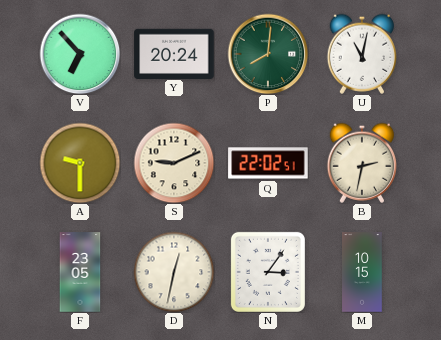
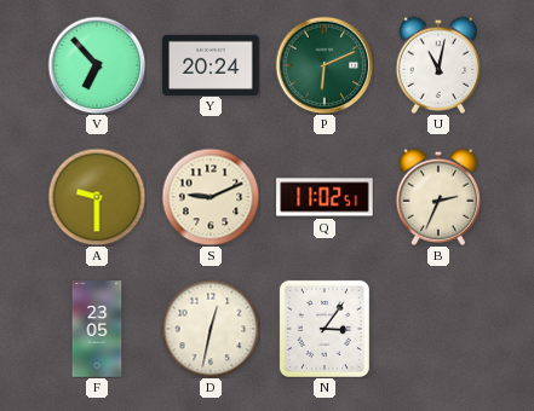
P: 8:01 -> 6:11
Q: 22:02 -> 11:02
B: 2:32 -> 2:34
M: 10:15 -> none
